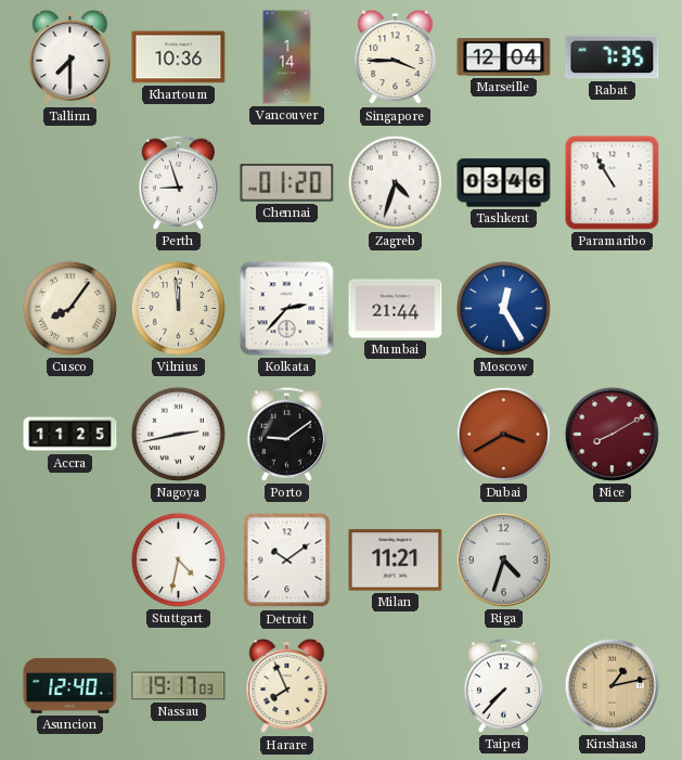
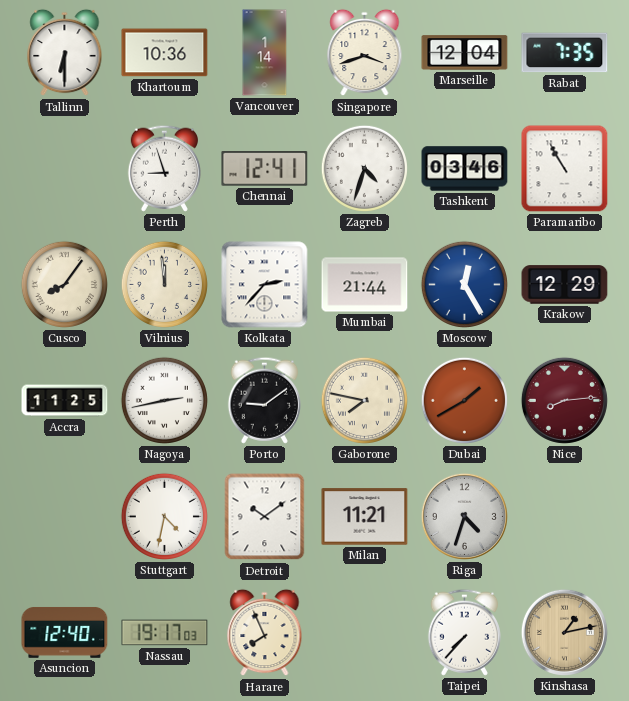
Tallinn: 7:30 -> 6:30
Singapore: 3:45 -> 3:42
Chennai: 01:20 -> 12:41
Krakow: none -> 12:29
Gaborone: none -> 7:47
Dubai: 3:40 -> 1:40
Nice: 8:10 -> 8:14
